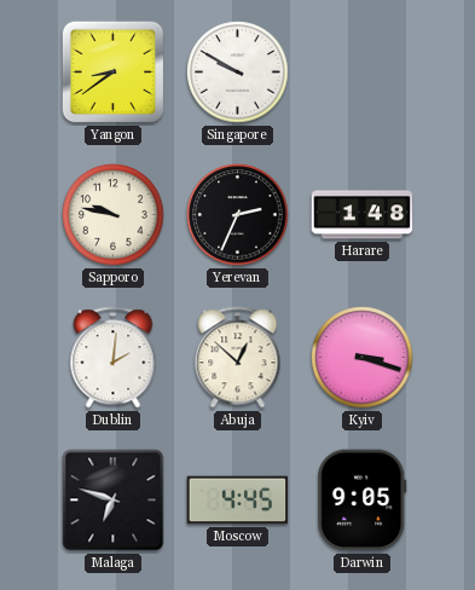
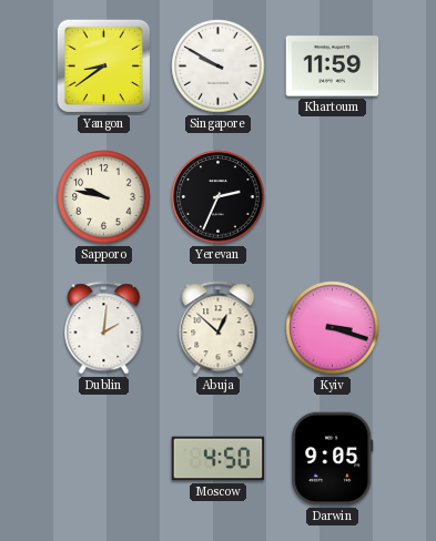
Khartoum: none -> 11:59
Harare: 1:48 -> none
Malaga: 6:48 -> none
Moscow: 4:45 -> 4:50
